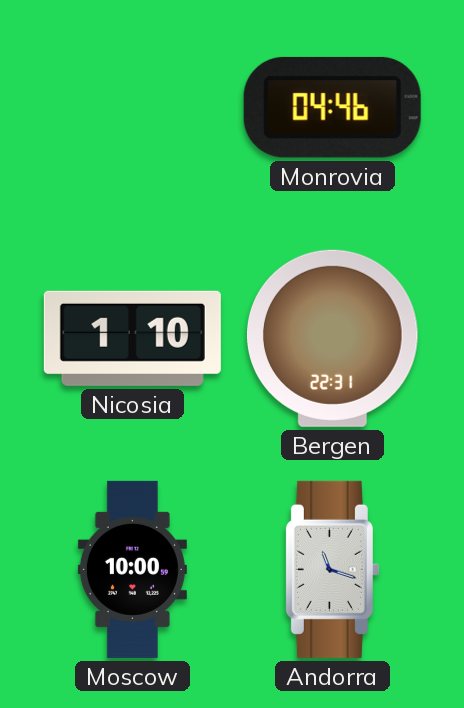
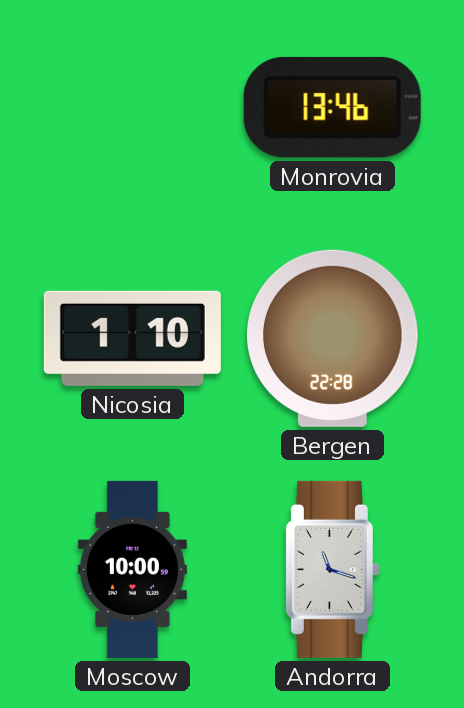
Monrovia: 04:46 -> 13:46
Bergen: 22:31 -> 22:28
